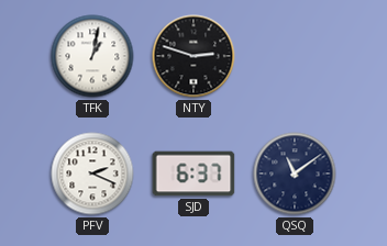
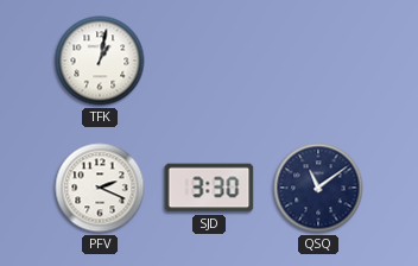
NTY: 2:48 -> none
SJD: 6:37 -> 3:30
